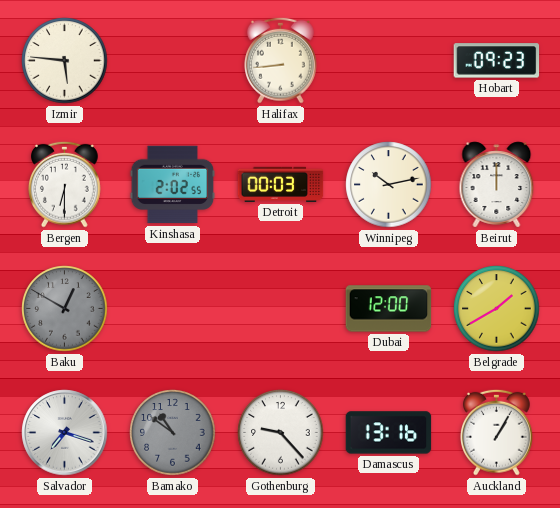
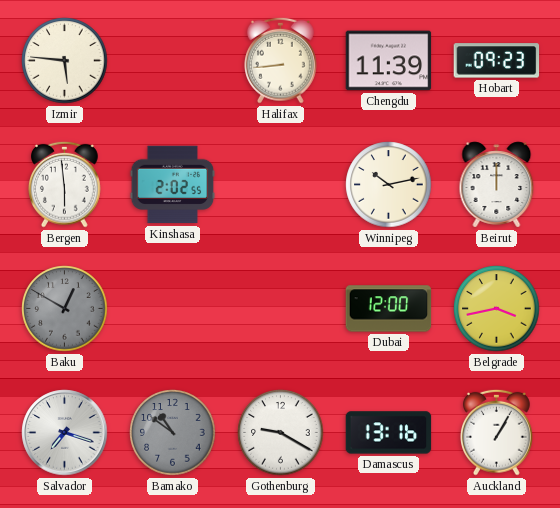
Chengdu: none -> 11:39
Bergen: 6:30 -> 5:59
Detroit: 00:03 -> none
Belgrade: 1:40 -> 3:43
Gothenburg: 9:23 -> 9:20
